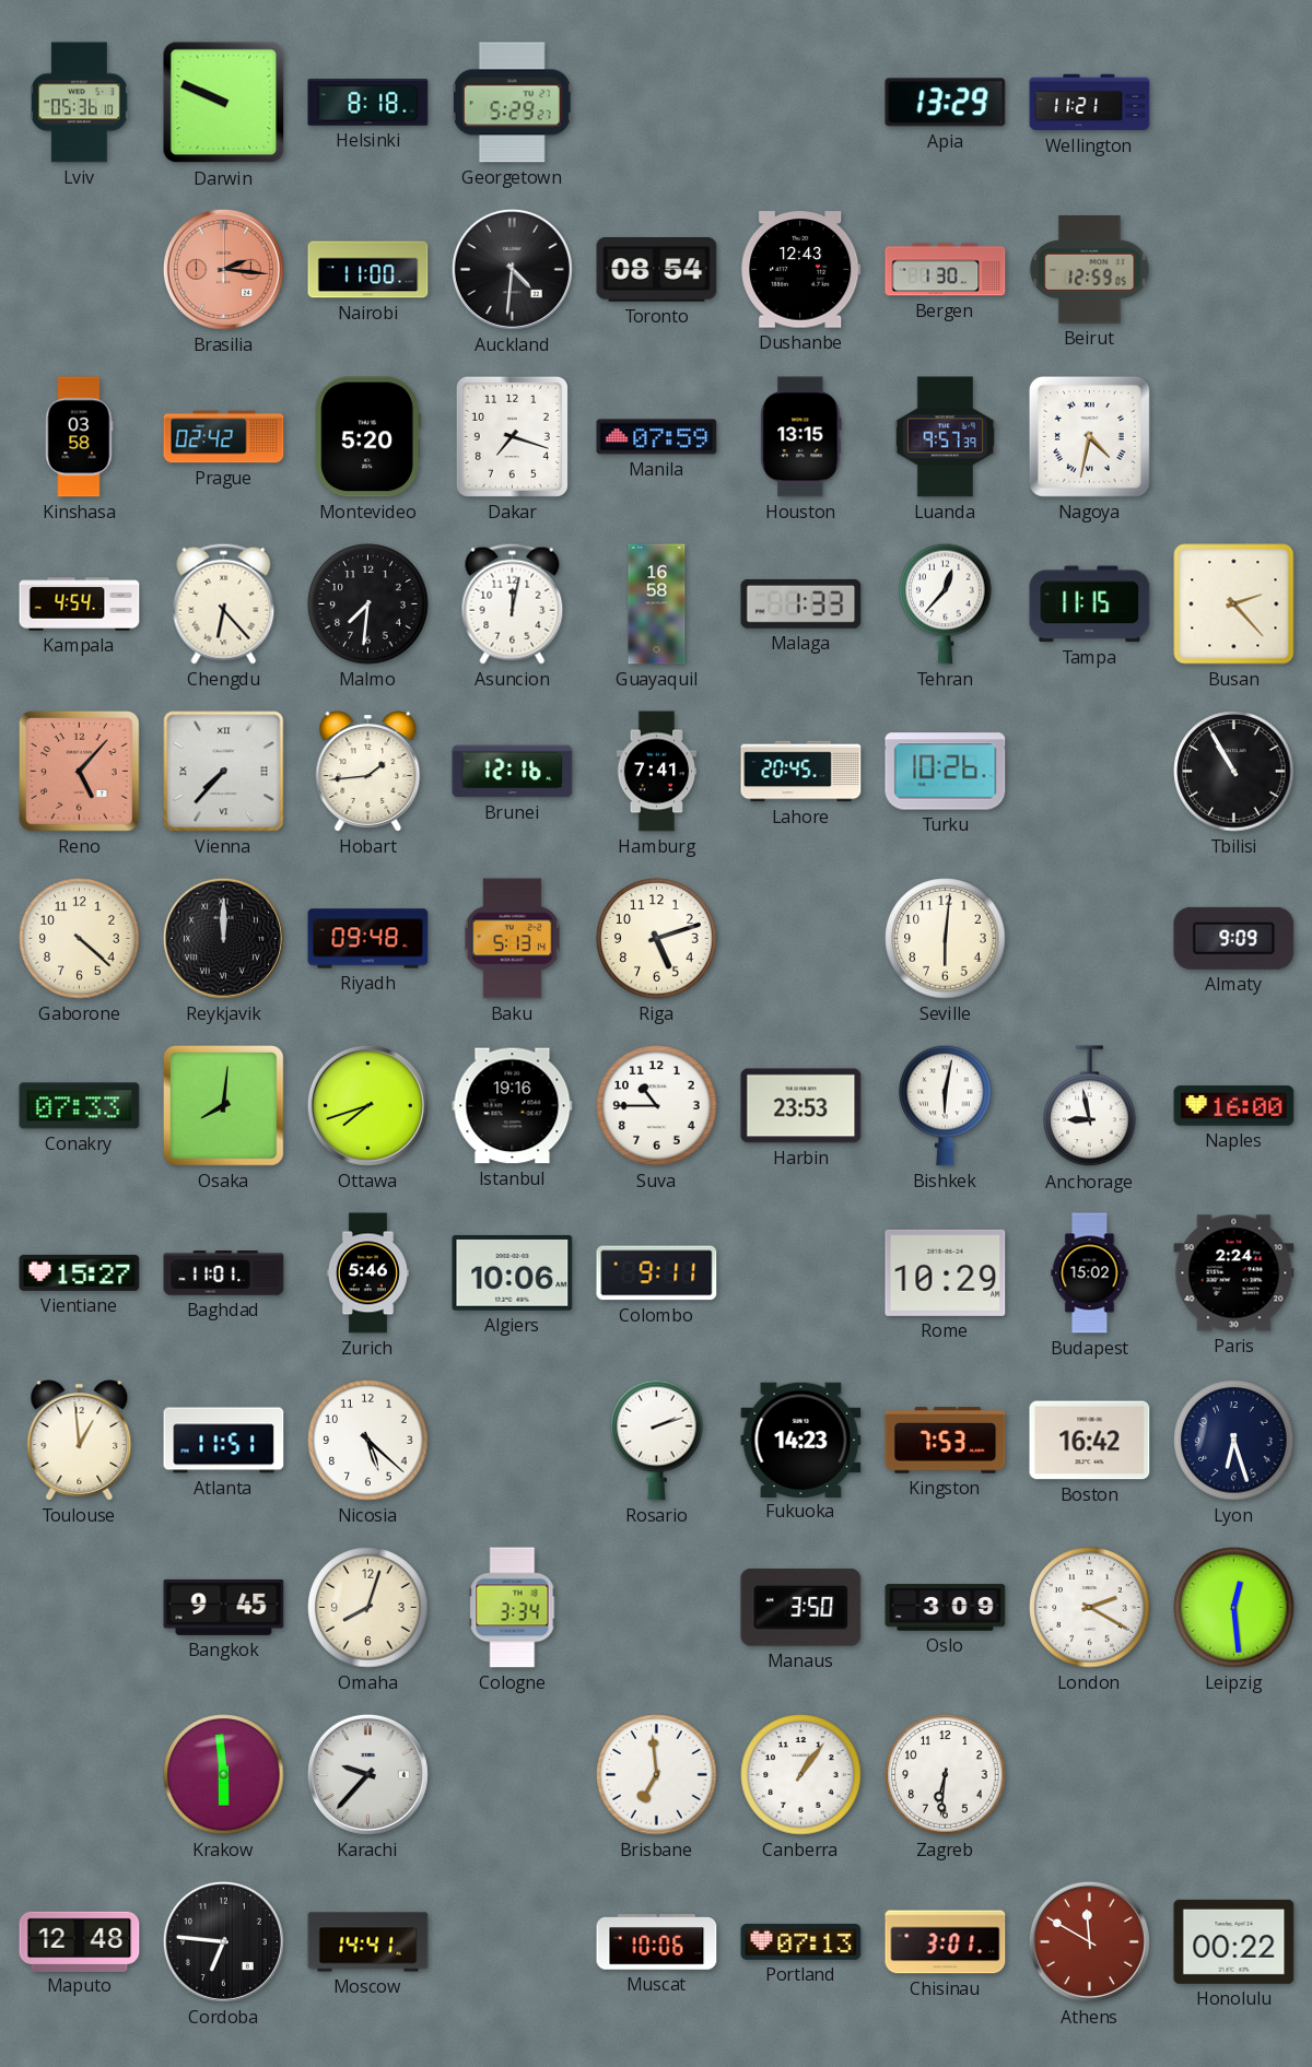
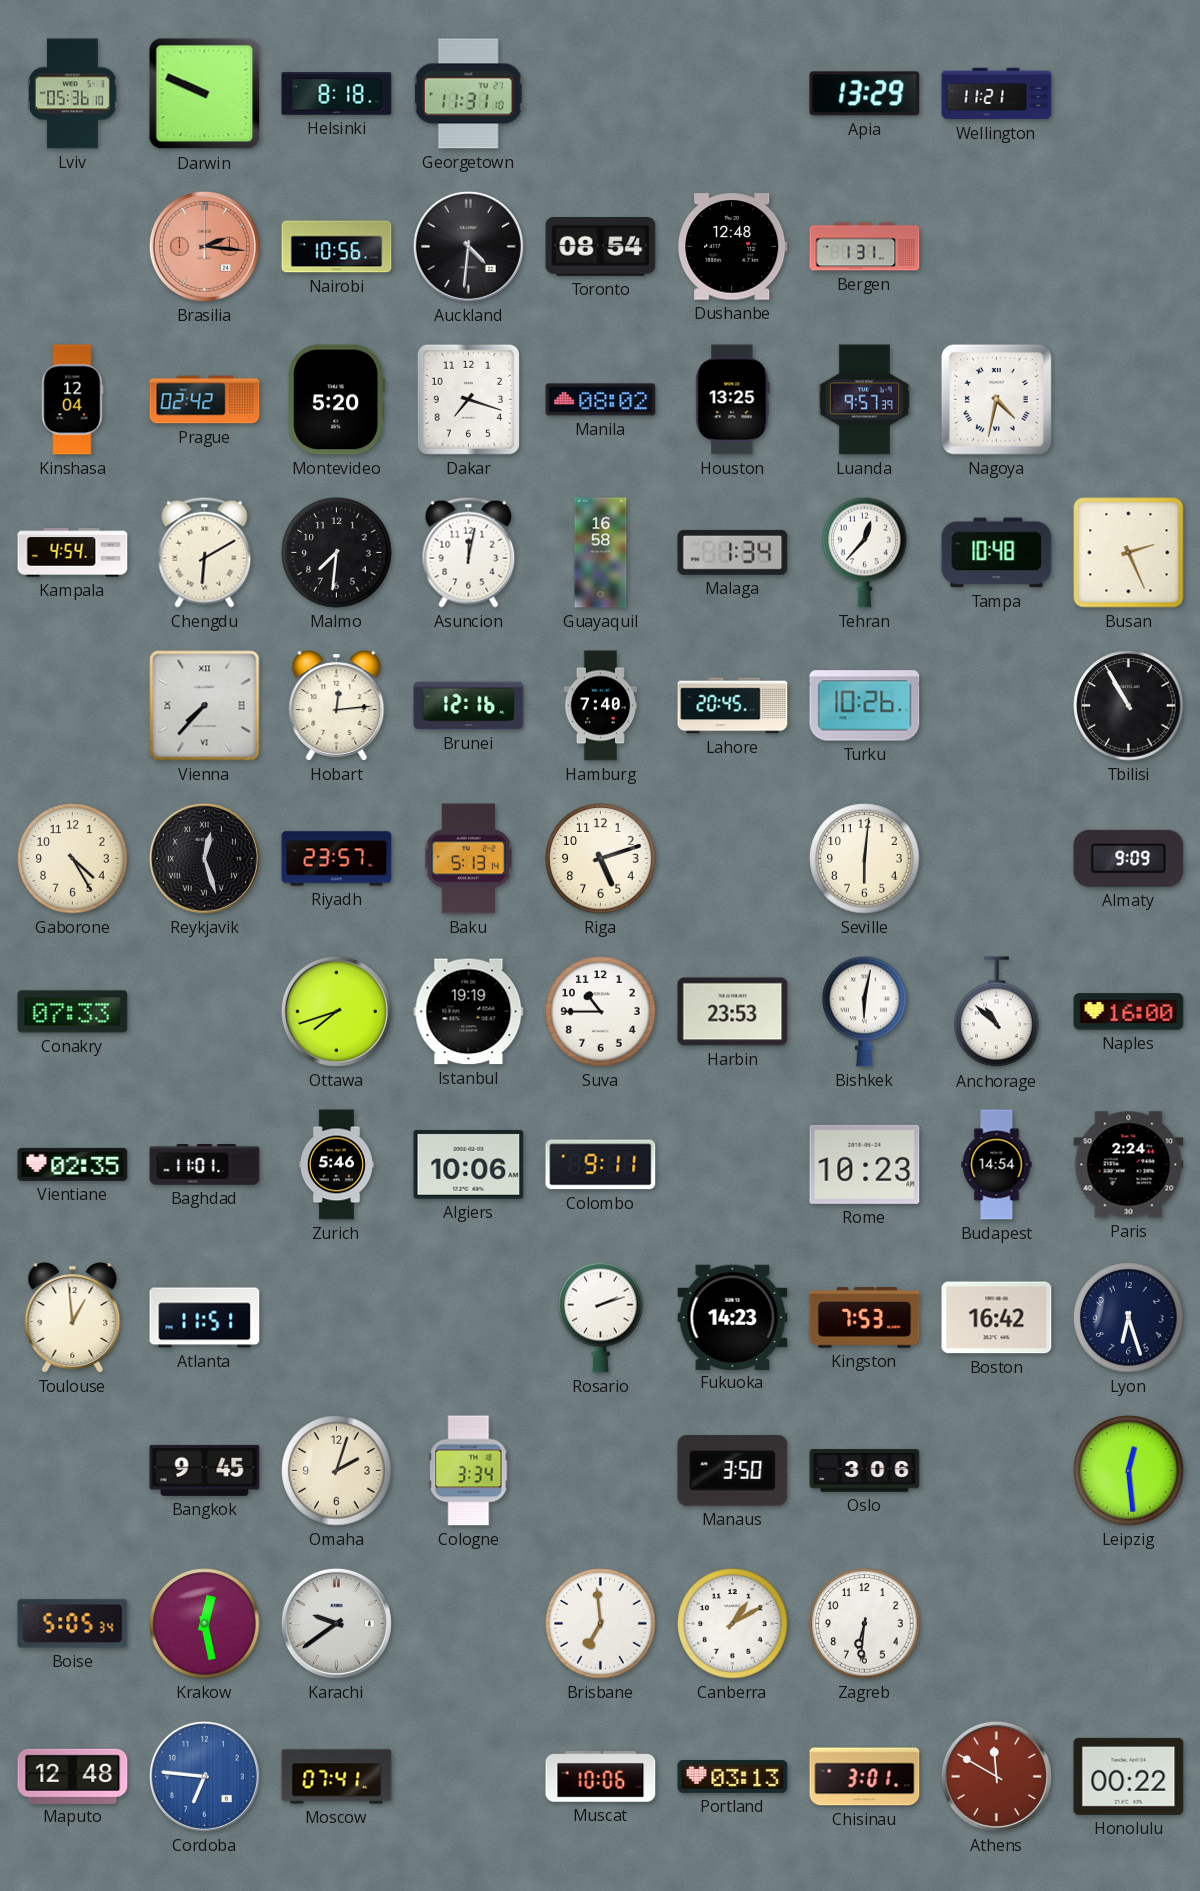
Georgetown: 5:29 -> 11:31
Nairobi: 11:00 -> 10:56
Dushanbe: 12:43 -> 12:48
Bergen: 1:30 -> 1:31
Beirut: 12:59 -> none
Kinshasa: 03:58 -> 12:04
Manila: 07:59 -> 08:02
Houston: 13:15 -> 13:25
Chengdu: 6:23 -> 6:10
Malaga: 1:33 -> 1:34
Tampa: 11:15 -> 10:48
Busan: 2:23 -> 2:26
Reno: 5:07 -> none
Hobart: 1:44 -> 12:14
Hamburg: 7:41 -> 7:40
Gaborone: 4:22 -> 4:25
Reykjavik: 12:00 -> 12:27
Riyadh: 09:48 -> 23:57
Osaka: 8:01 -> none
Istanbul: 19:16 -> 19:19
Anchorage: 8:58 -> 10:52
Vientiane: 15:27 -> 02:35
Rome: 10:29 -> 10:23
Budapest: 15:02 -> 14:54
Nicosia: 5:22 -> none
Omaha: 8:03 -> 2:03
Oslo: 3:09 -> 3:06
London: 2:20 -> none
Boise: none -> 5:05
Krakow: 5:59 -> 12:28
Karachi: 9:37 -> 9:39
Canberra: 1:06 -> 1:10
Cordoba dial: black -> blue
Moscow: 14:41 -> 07:41
Portland: 07:13 -> 03:13
